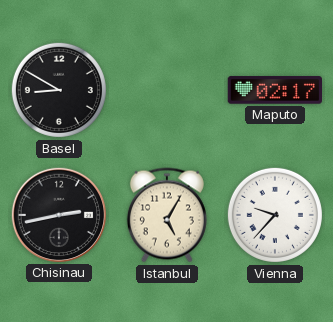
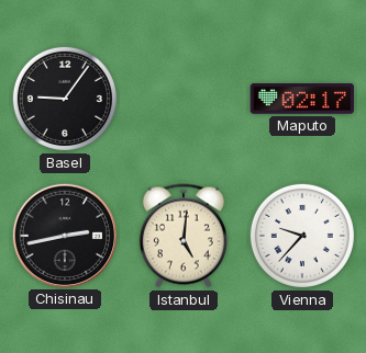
Basel: 8:50 -> 9:06
Istanbul: 5:05 -> 5:01
